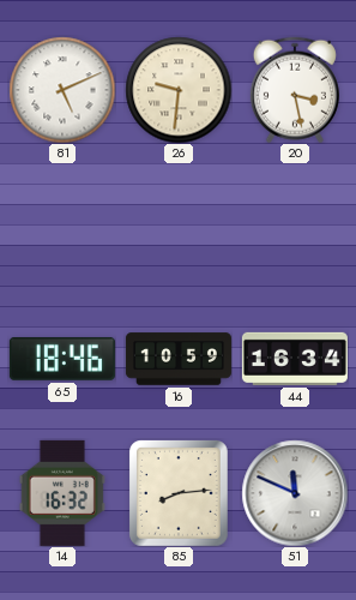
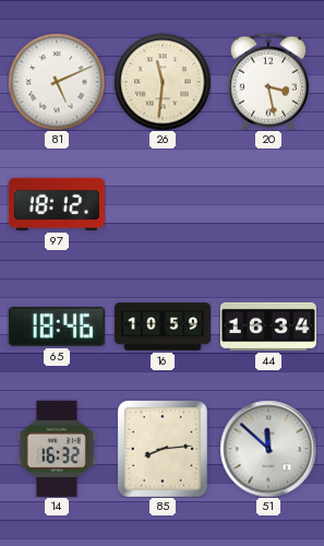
26: 9:31 -> 11:31
97: none -> 18:12
51: 11:49 -> 11:52
